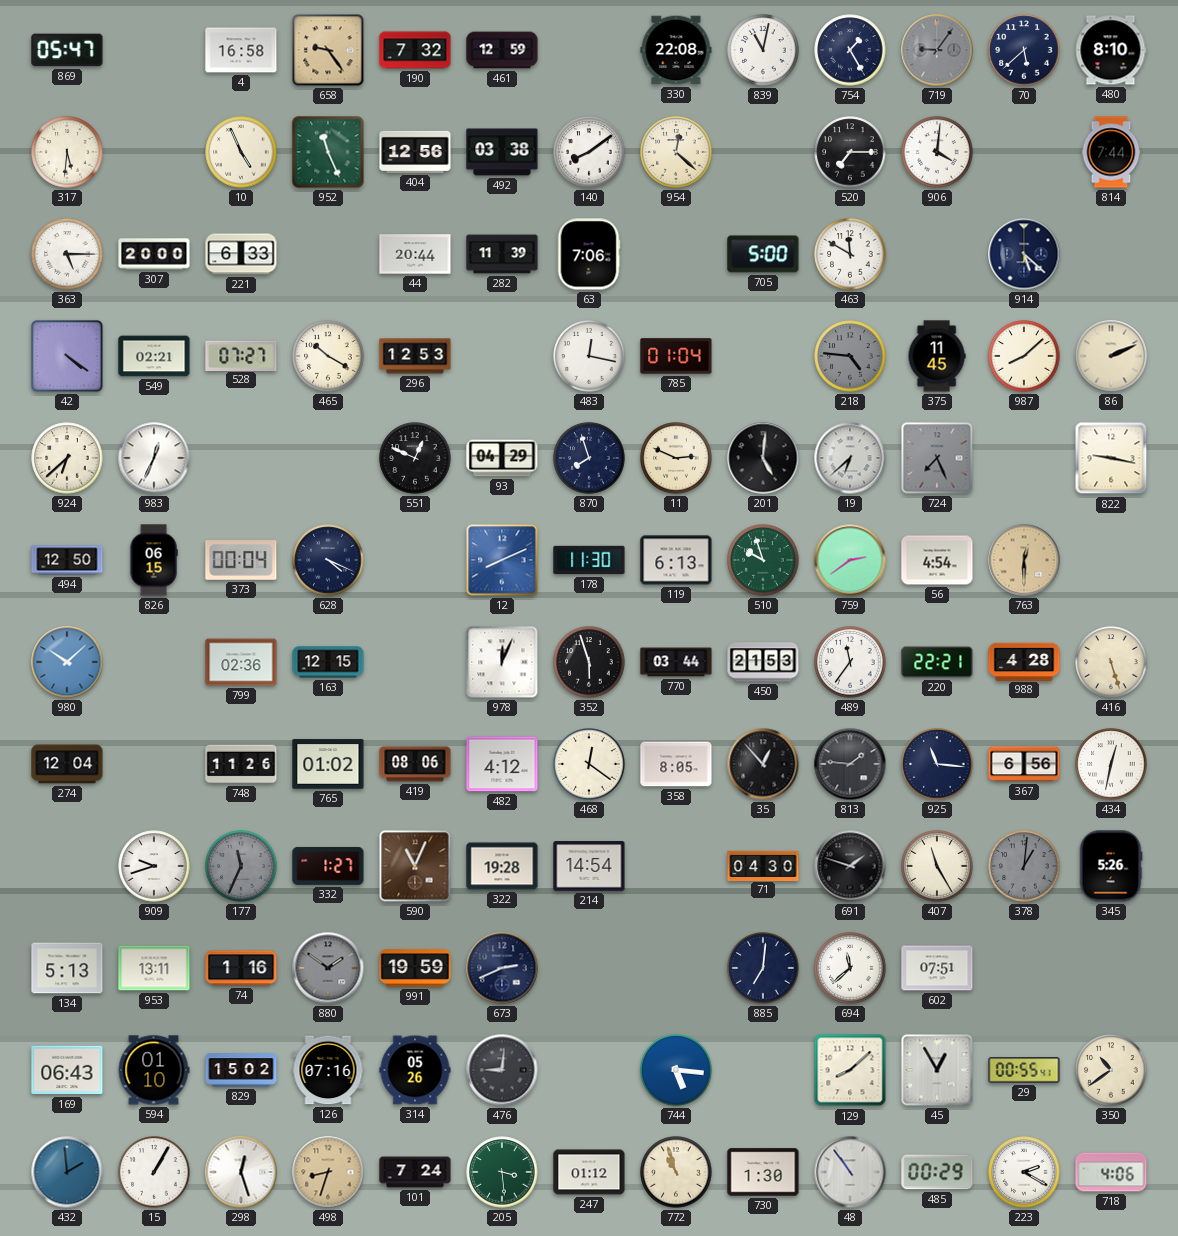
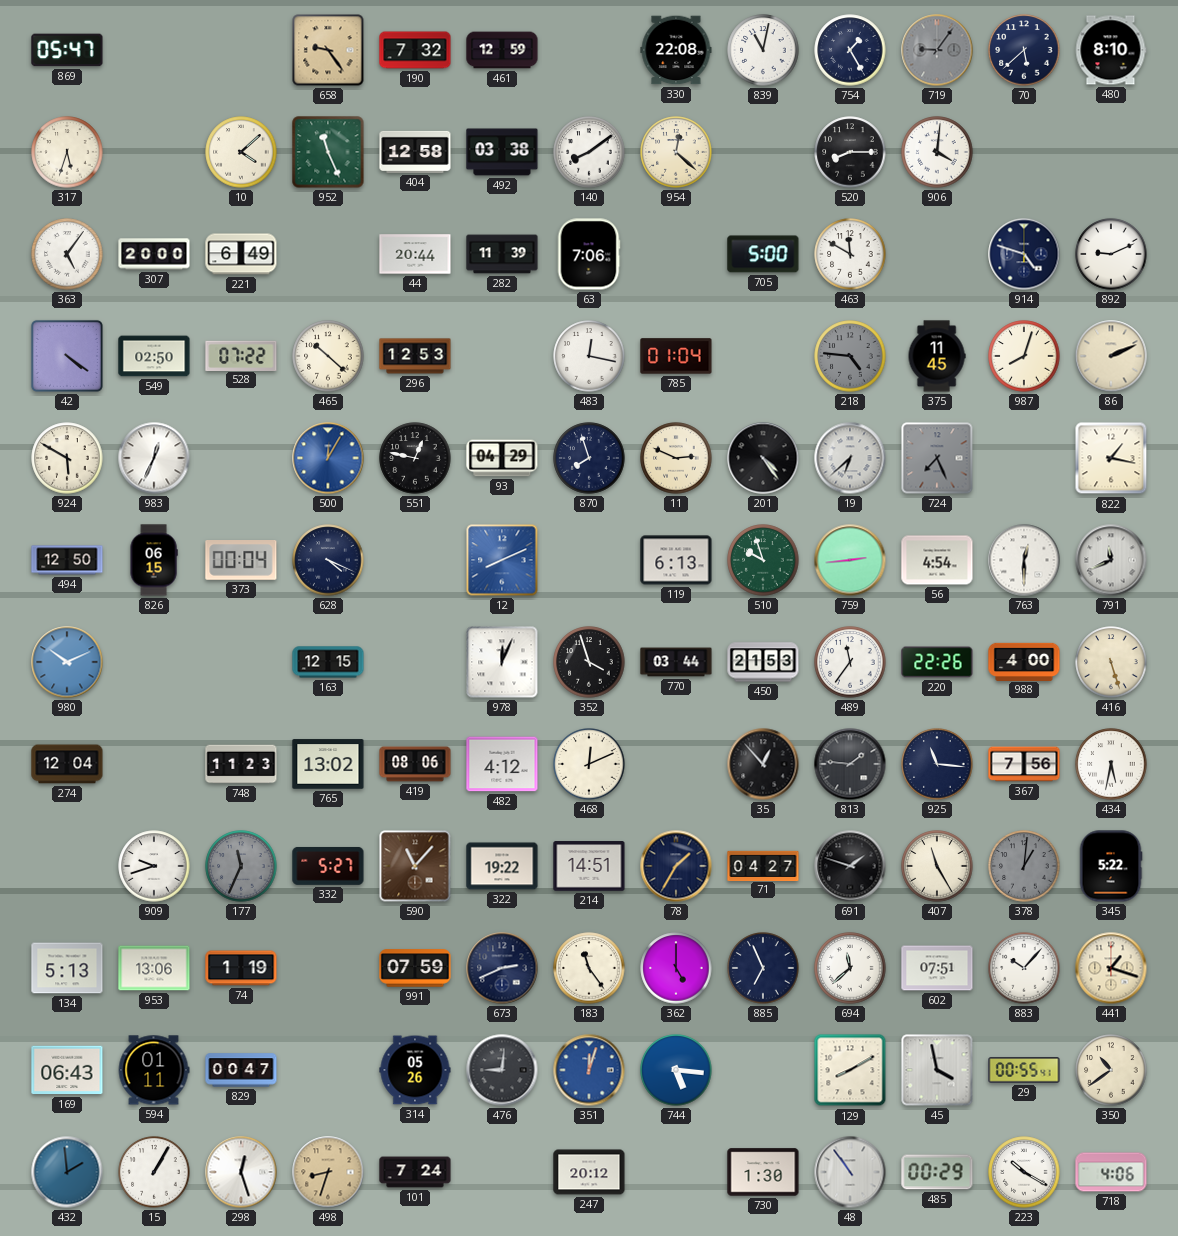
4: 16:58 -> none
317: 5:31 -> 5:33
10: 4:56 -> 4:08
404: 12:56 -> 12:58
520: 7:15 -> 8:15
814: 7:44 -> none
363: 5:15 -> 5:06
221: 6:33 -> 6:49
914: 5:22 -> 4:48
892: none -> 9:11
549: 02:21 -> 02:50
528: 07:27 -> 07:22
465: 10:20 -> 10:22
987: 8:08 -> 8:03
924: 6:38 -> 5:50
500: none -> 12:05
551: 12:49 -> 12:47
201: 5:01 -> 4:24
822: 9:17 -> 1:17
178: 11:30 -> none
759: 2:39 -> 2:44
763 dial: champagne -> white
791: none -> 11:41
980: 10:08 -> 10:11
799: 02:36 -> none
352: 5:57 -> 3:57
220: 22:21 -> 22:26
988: 4:28 -> 4:00
748: 11:26 -> 11:23
765: 01:02 -> 13:02
468: 12:21 -> 12:11
358: 8:05 -> none
367: 6:56 -> 7:56
434: 12:32 -> 5:32
332: 1:27 -> 5:27
590: 11:04 -> 11:07
322: 19:28 -> 19:22
214: 14:54 -> 14:51
78: none -> 1:35
71: 04:30 -> 04:27
345: 5:26 -> 5:22
953: 13:11 -> 13:06
74: 1:16 -> 1:19
880: 1:51 -> none
991: 19:59 -> 07:59
183: none -> 11:24
362: none -> 5:00
885: 7:01 -> 6:56
883: none -> 10:07
441: none -> 1:18
594: 01:10 -> 01:11
829: 15:02 -> 00:47
126: 07:16 -> none
351: none -> 12:03
129: 8:08 -> 8:10
45: 12:55 -> 3:58
205: 3:29 -> none
247: 01:12 -> 20:12
772: 10:57 -> none
223: 2:20 -> 10:20
